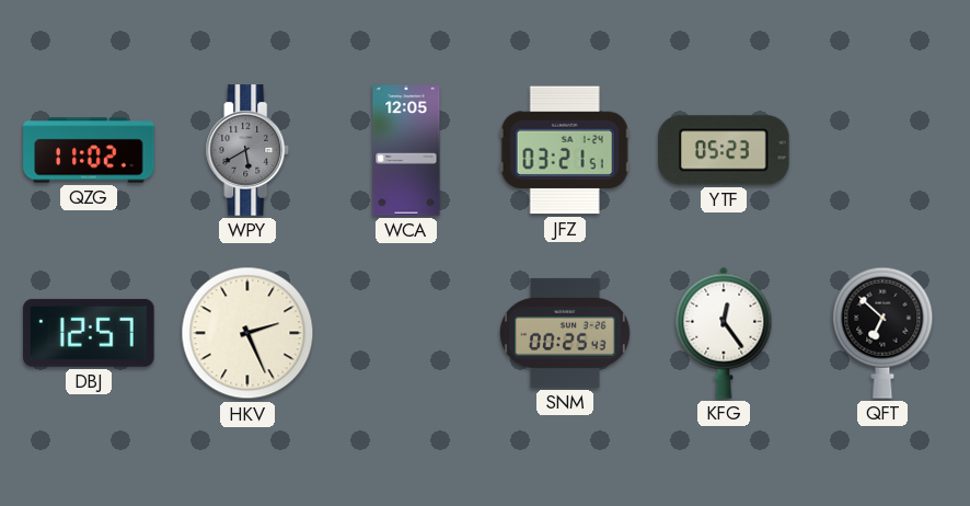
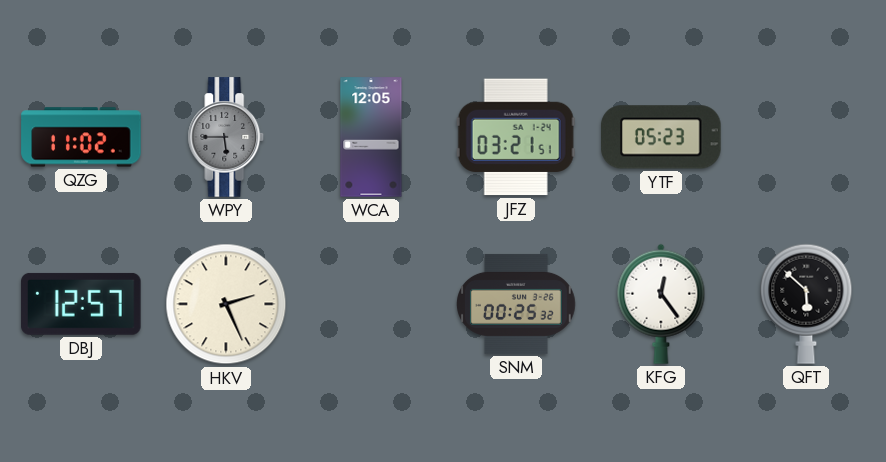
WPY: 5:40 -> 5:45
SNM: 00:25:43 -> 00:25:32
QFT: 6:52 -> 5:52
